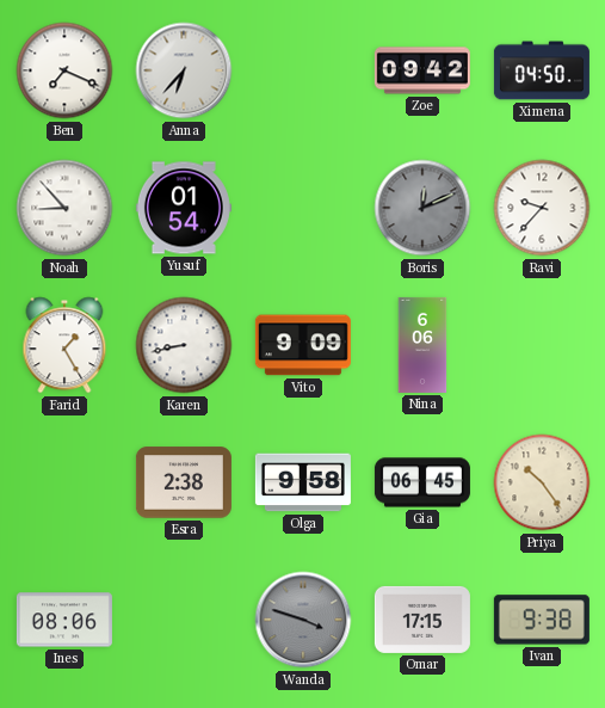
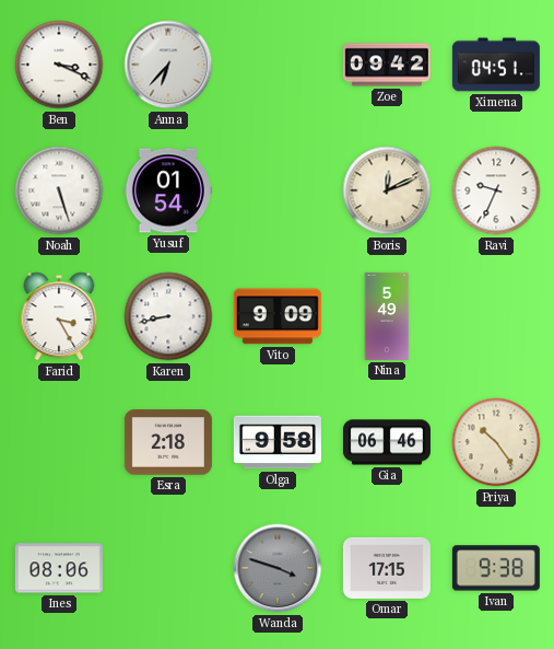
Ben: 7:19 -> 3:19
Ximena: 04:50 -> 04:51
Noah: 8:53 -> 5:27
Boris dial: grey -> cream
Ravi: 9:37 -> 9:34
Farid: 1:25 -> 3:25
Nina: 6:06 -> 5:49
Esra: 2:38 -> 2:18
Gia: 06:45 -> 06:46
